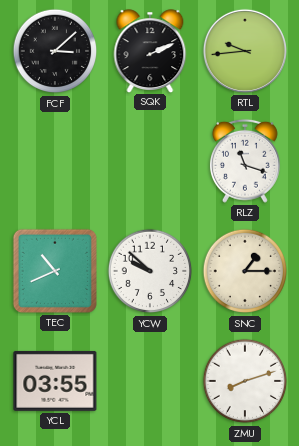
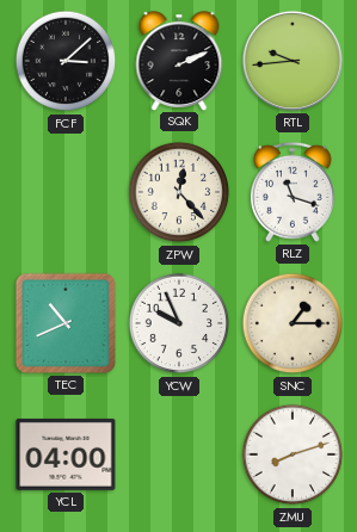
ZPW: none -> 12:23
YCW: 9:52 -> 9:56
YCL: 03:55 -> 04:00
